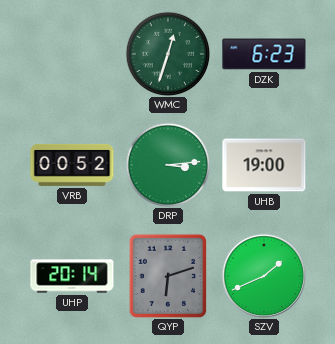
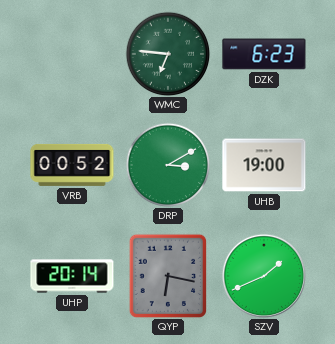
WMC: 12:33 -> 6:46
DRP: 3:14 -> 3:10
QYP: 6:12 -> 6:17
